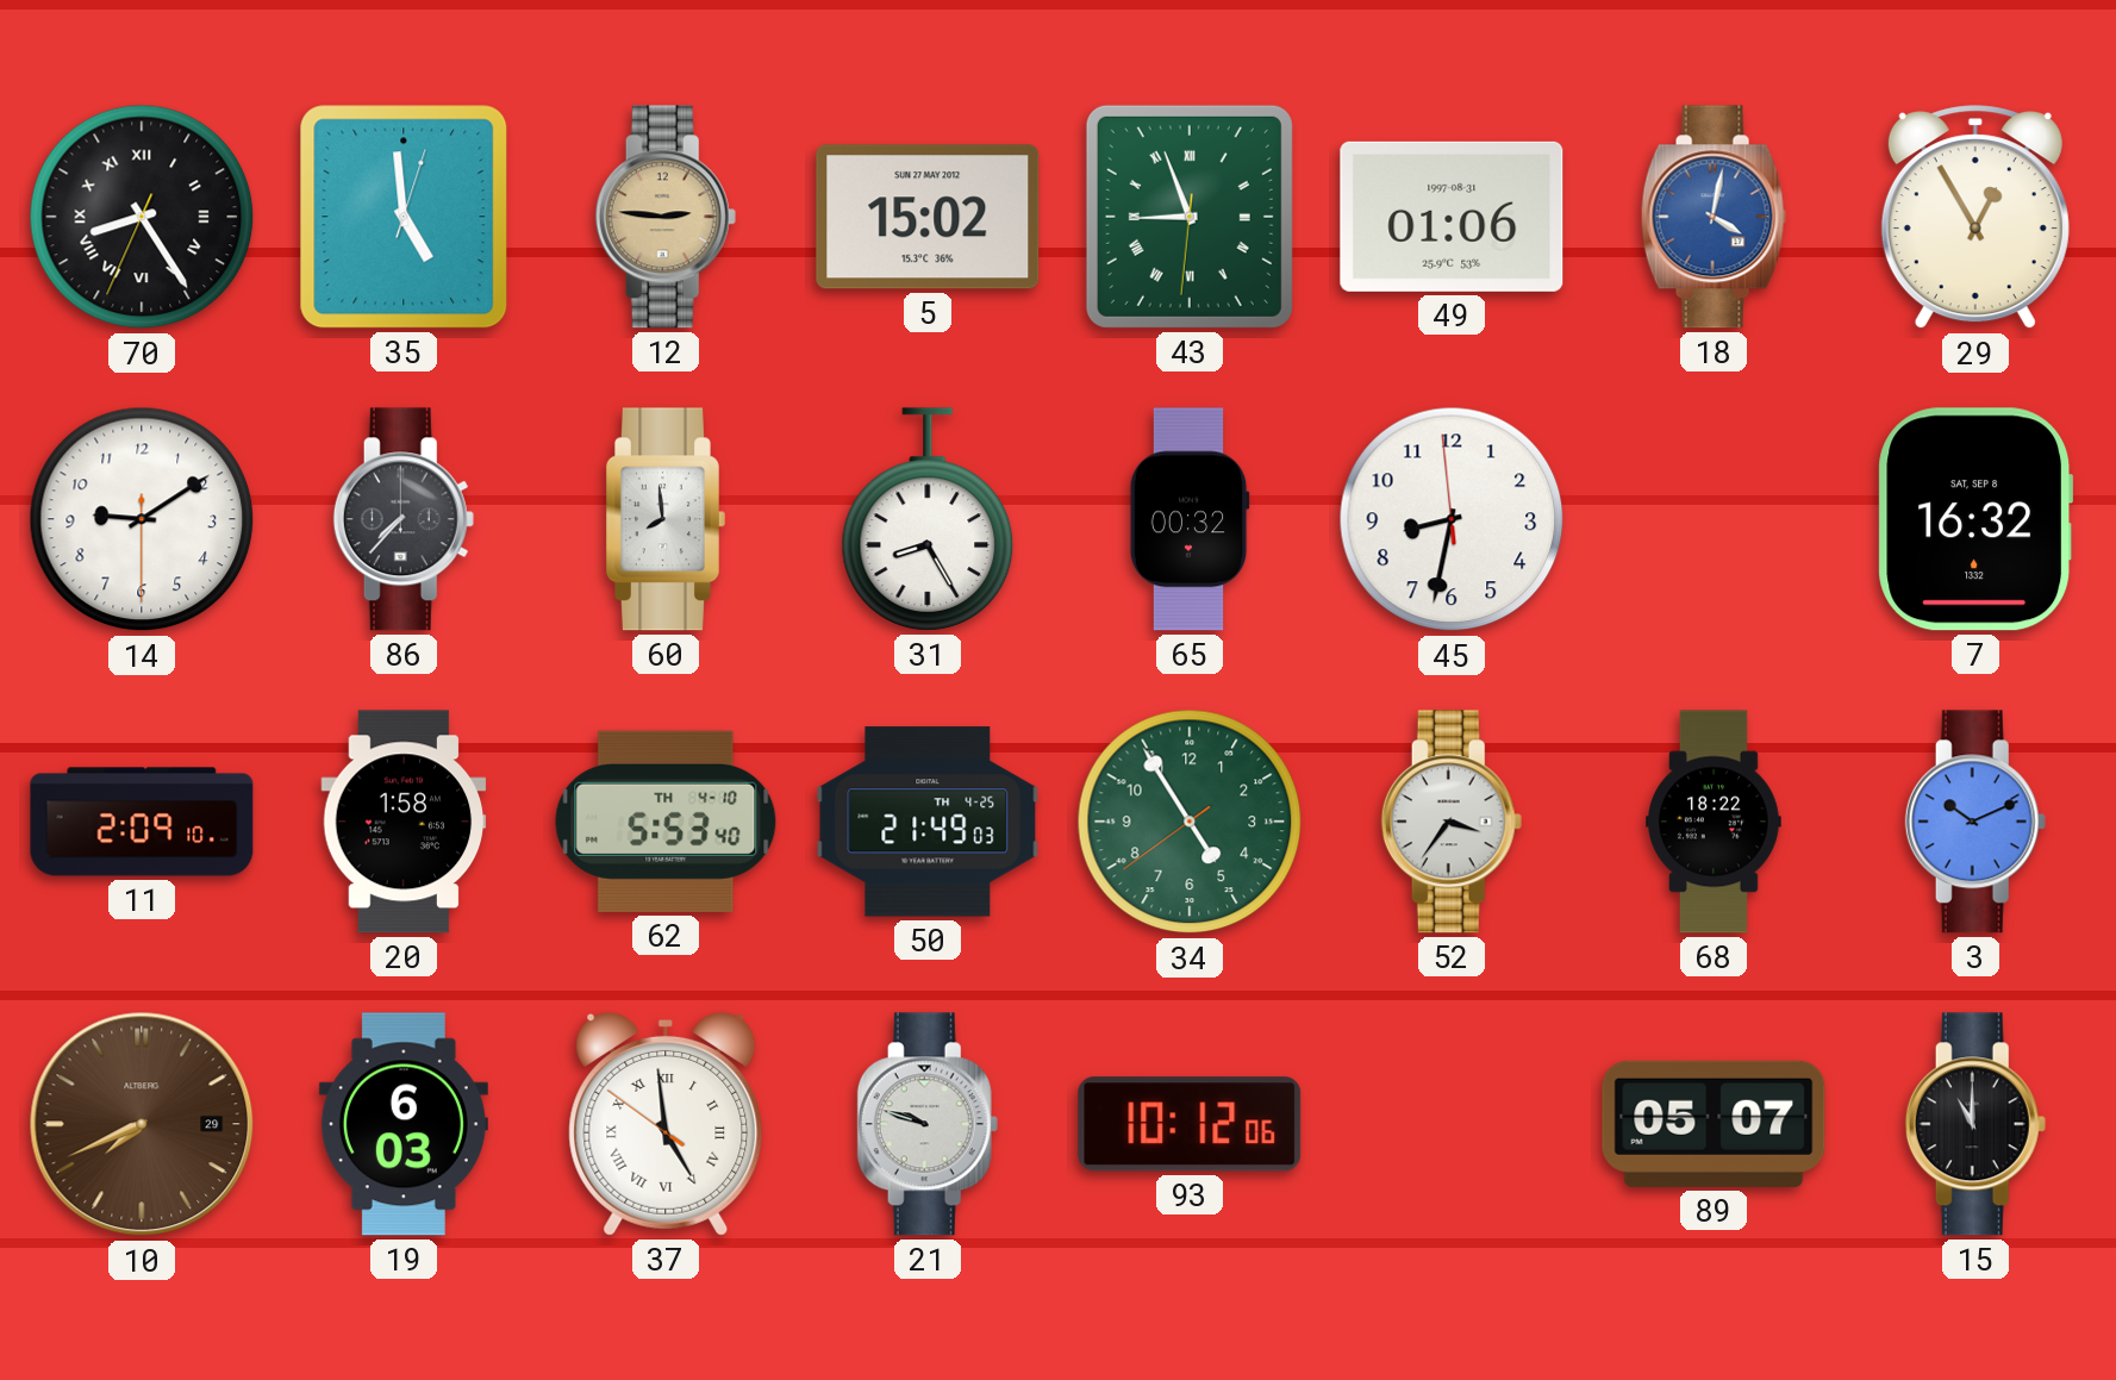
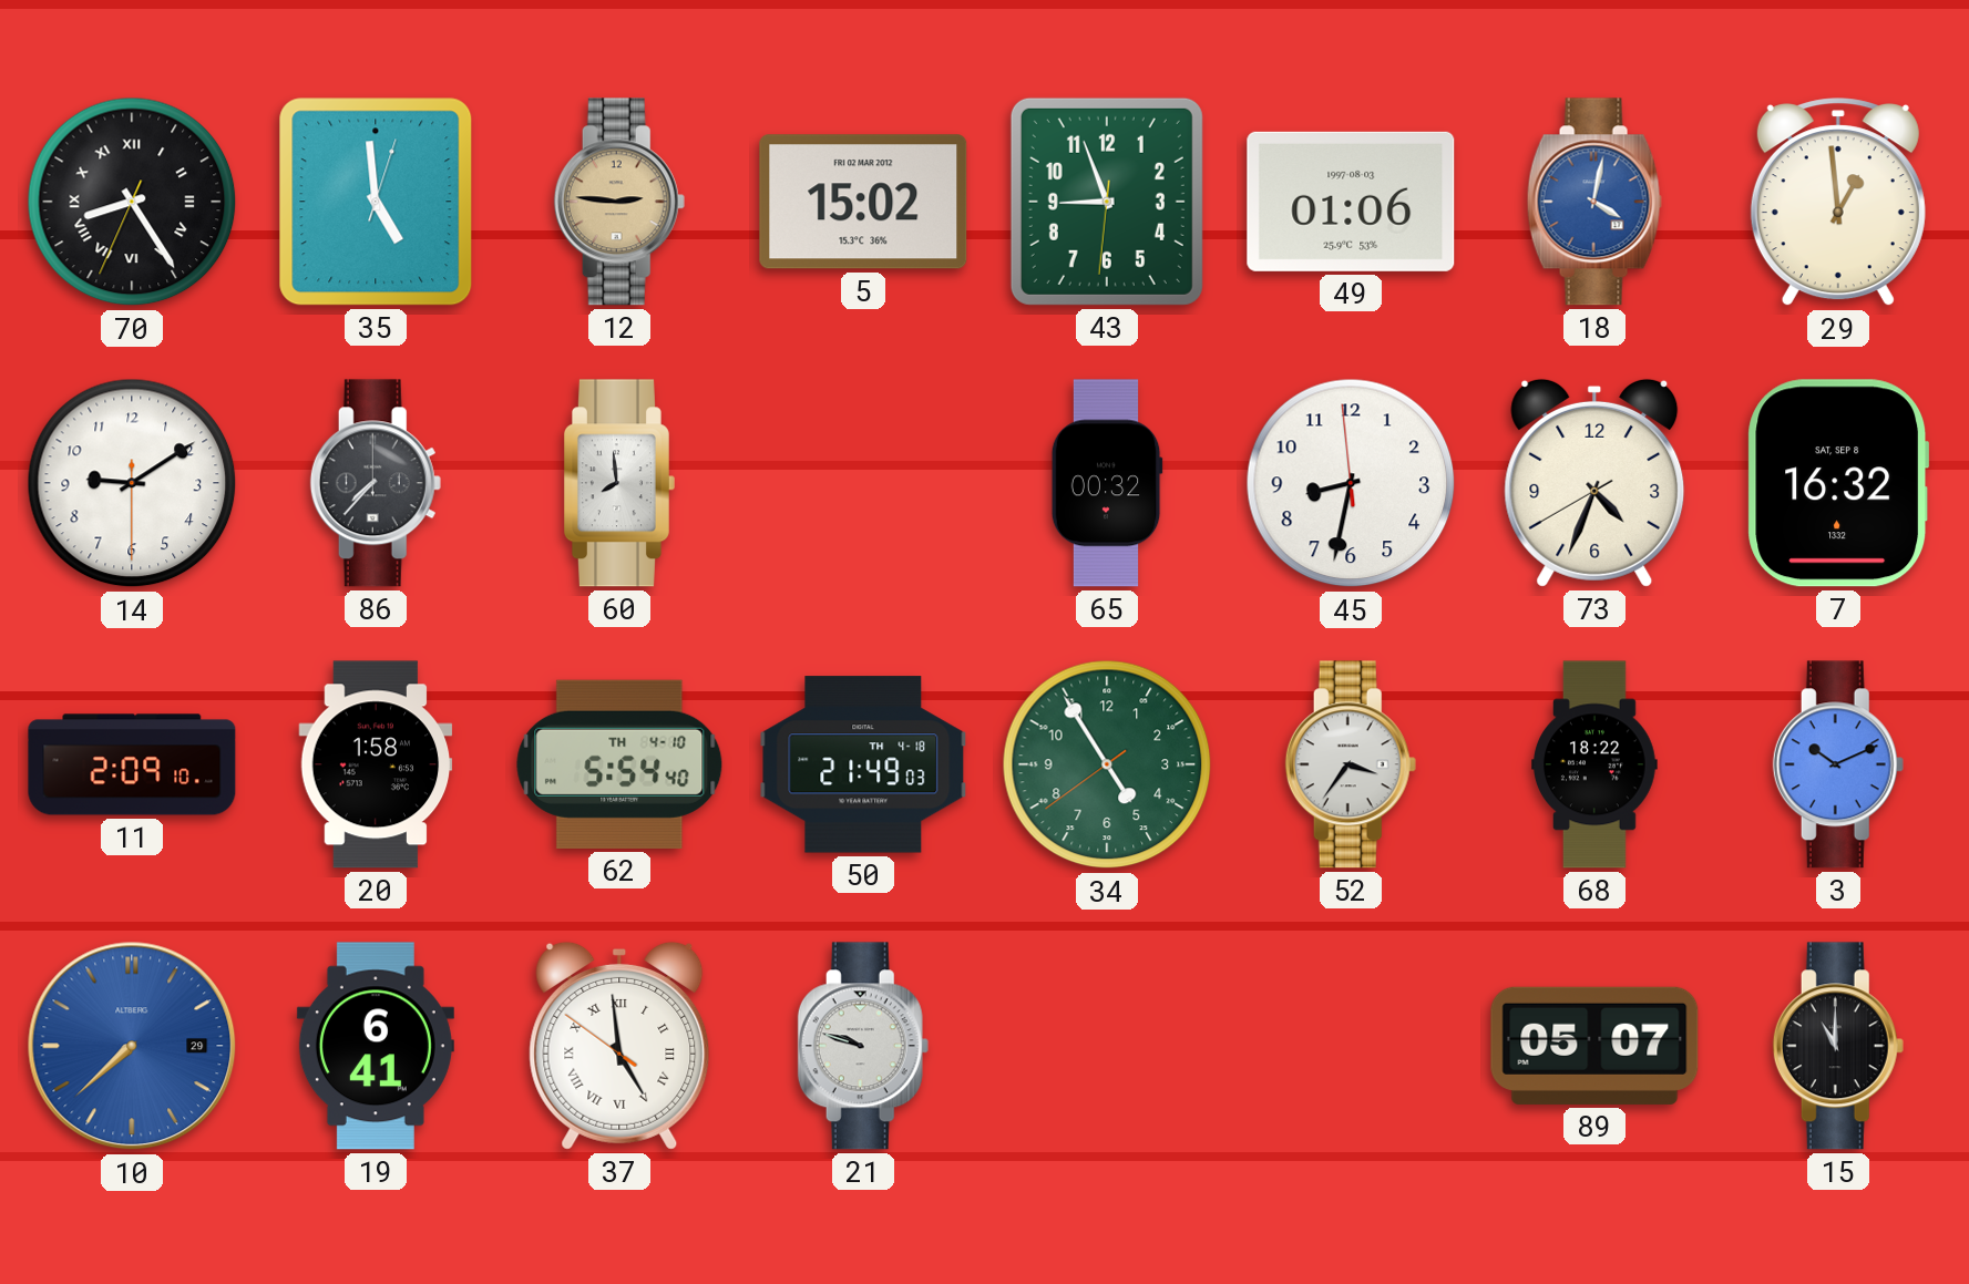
5 date: SUN 27 MAY 2012 -> FRI 02 MAR 2012
43 numerals: Roman -> Arabic
49 date: 1997-08-31 -> 1997-08-03
29: 12:55 -> 12:59
31: 8:25 -> none
73: none -> 4:33
62: 5:53 -> 5:54
50 date: TH 4-25 -> TH 4-18
10: 7:41 -> 7:38
10 dial: brown -> blue
19: 6:03 -> 6:41
93: 10:12 -> none
